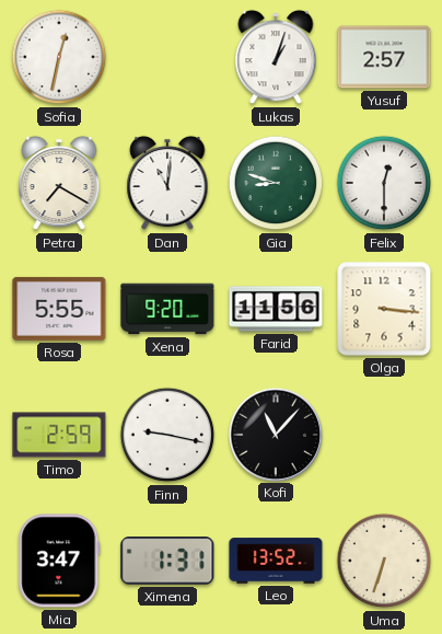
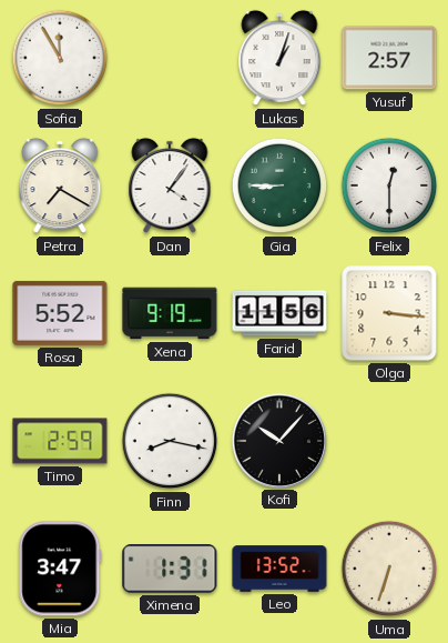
Sofia: 12:32 -> 11:55
Dan: 11:01 -> 4:06
Gia: 8:48 -> 8:45
Rosa: 5:55 -> 5:52
Xena: 9:20 -> 9:19
Finn: 9:17 -> 8:17
Kofi: 11:07 -> 10:07
